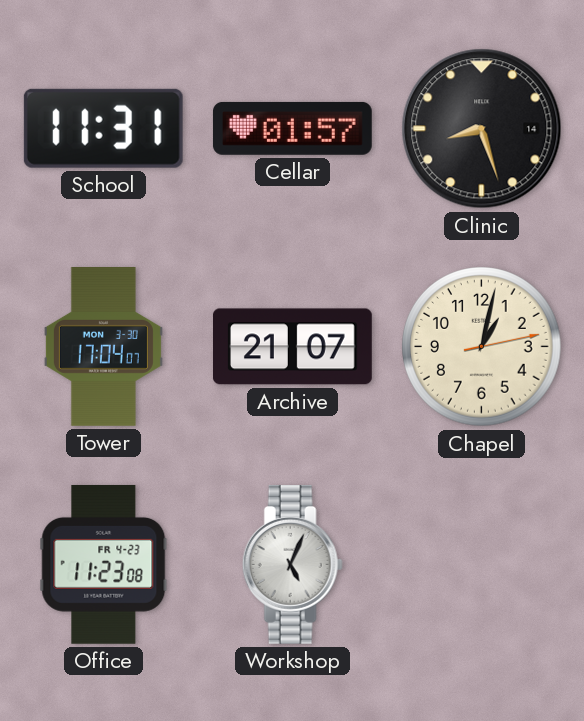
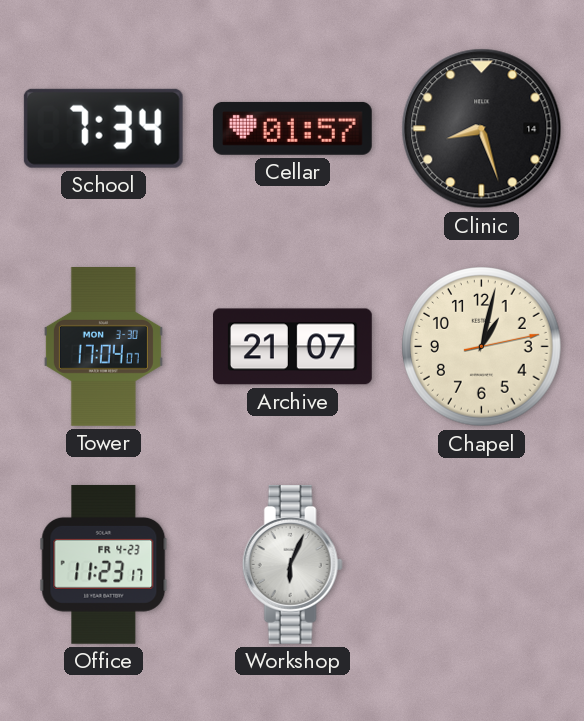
School: 11:31 -> 7:34
Office: 11:23:08 -> 11:23:17
Workshop: 5:04 -> 6:04
